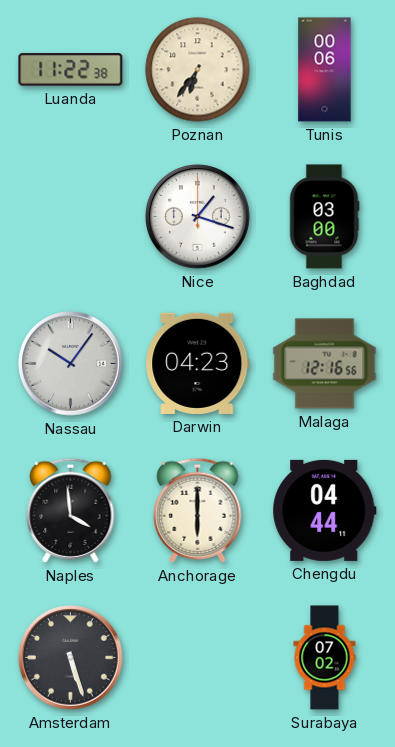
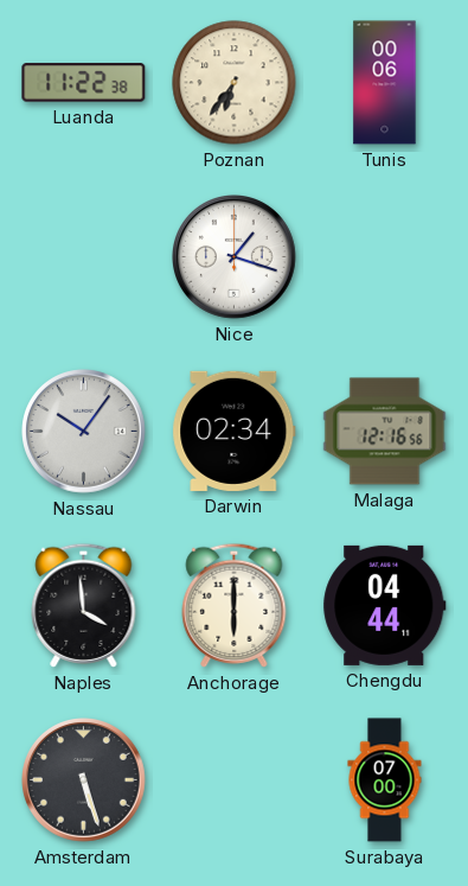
Baghdad: 03:00 -> none
Darwin: 04:23 -> 02:34
Surabaya: 07:02 -> 07:00
